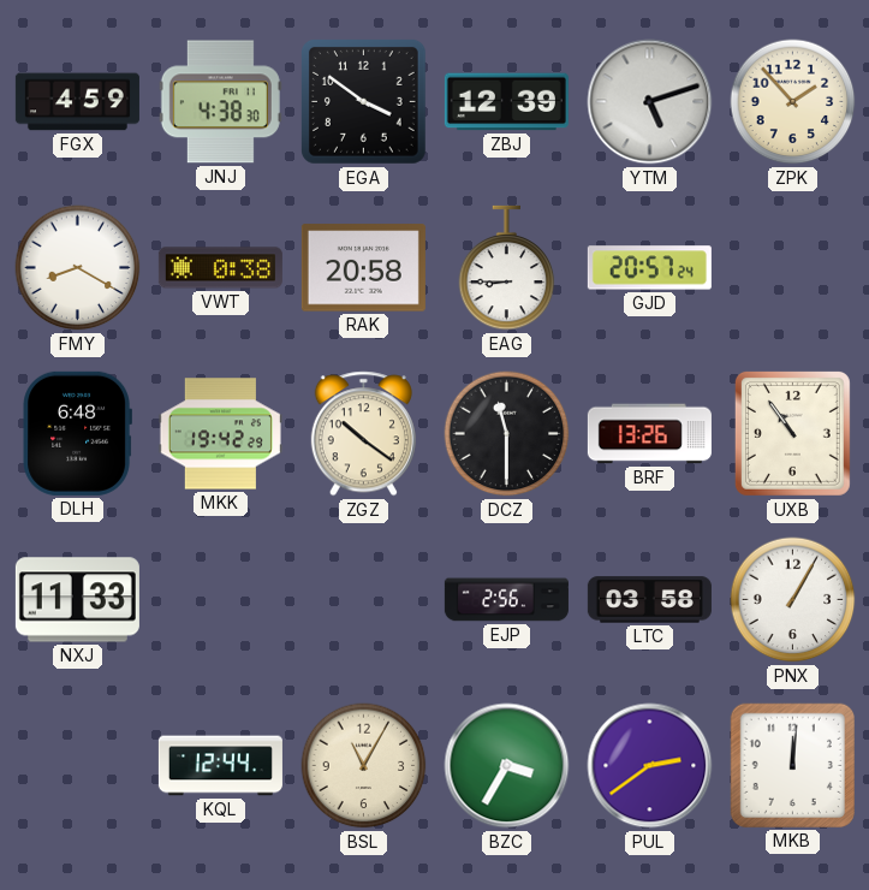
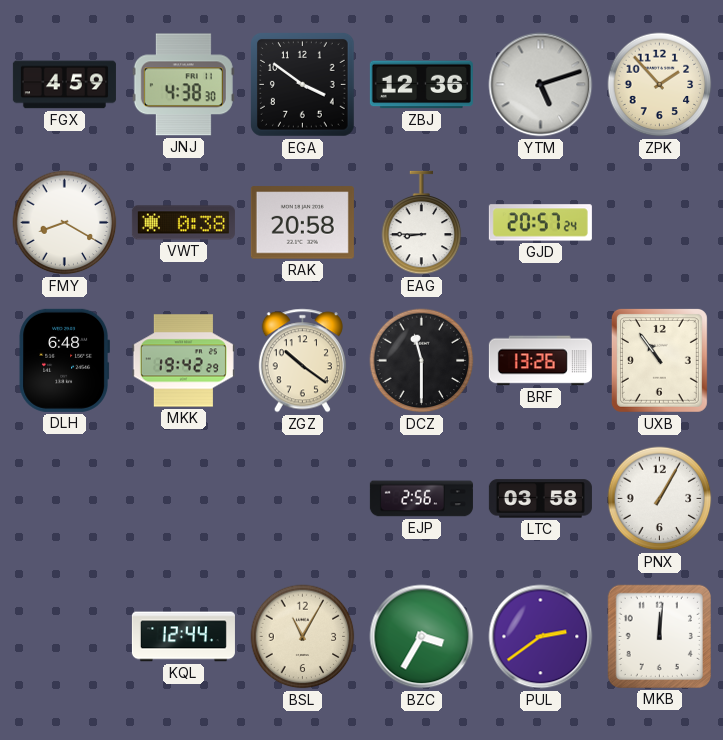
ZBJ: 12:39 -> 12:36
NXJ: 11:33 -> none
